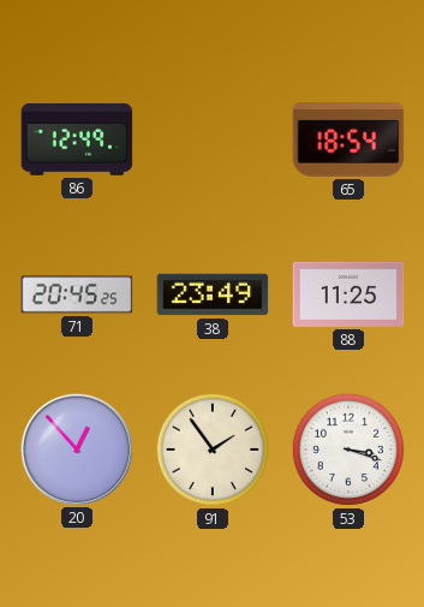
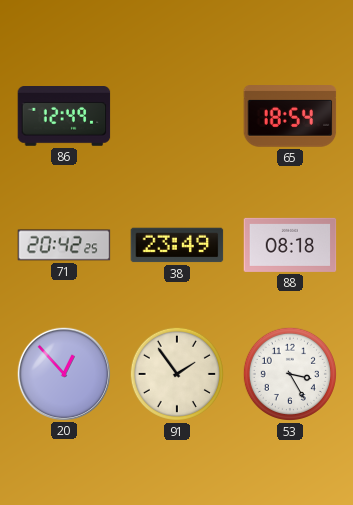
71: 20:45 -> 20:42
88: 11:25 -> 08:18
53: 3:18 -> 3:25
